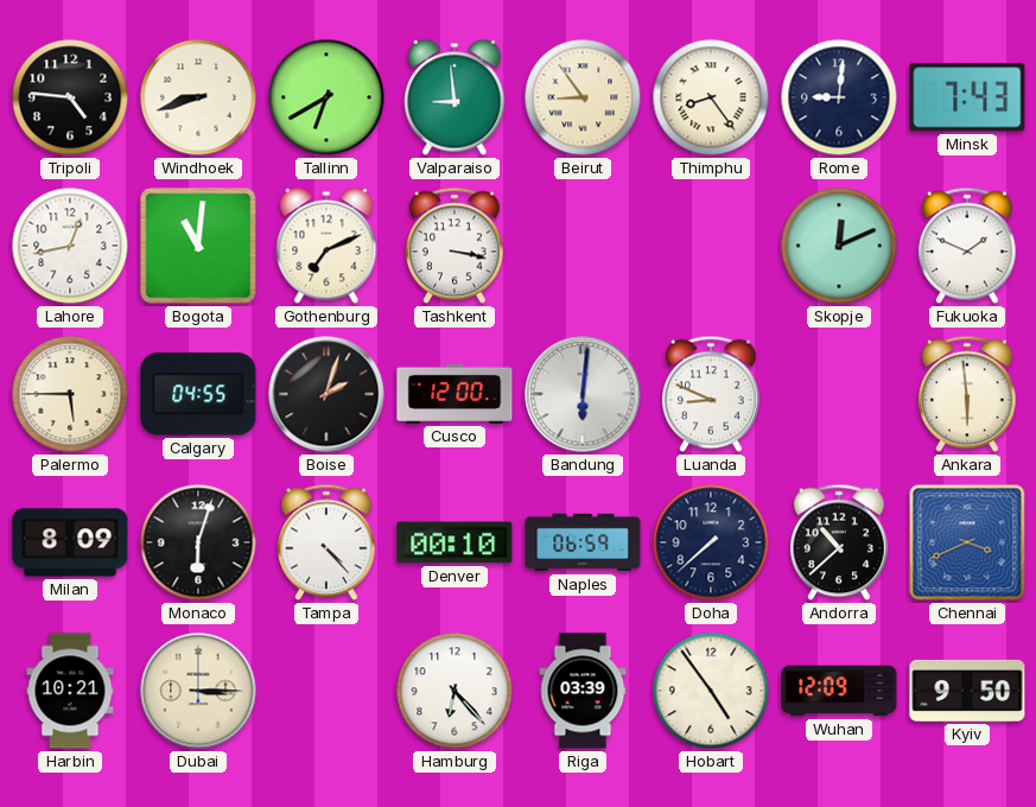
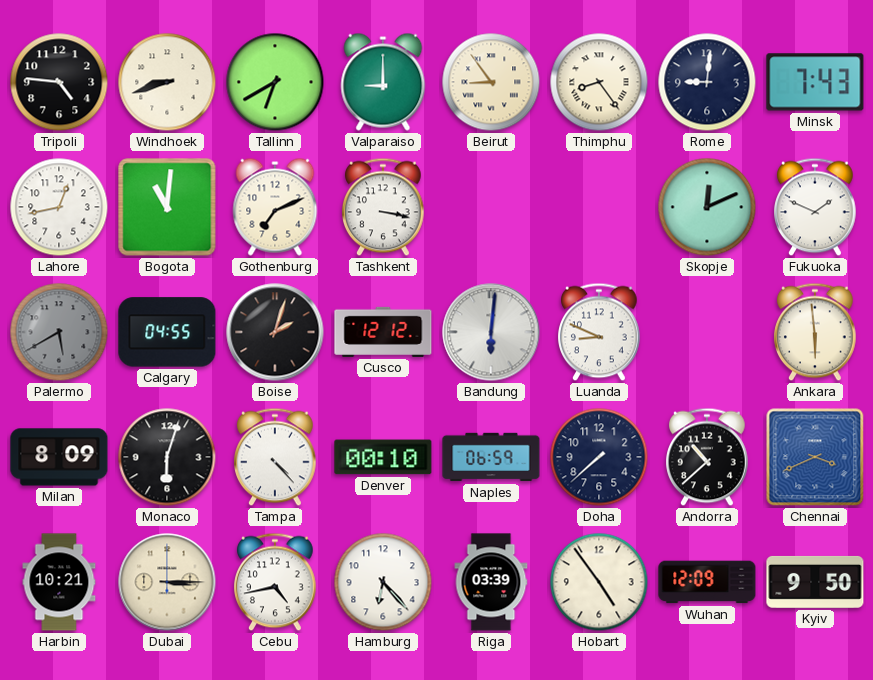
Valparaiso: 8:59 -> 9:00
Palermo: 5:45 -> 5:40
Palermo dial: cream -> grey
Cusco: 12:00 -> 12:12
Cebu: none -> 4:43
